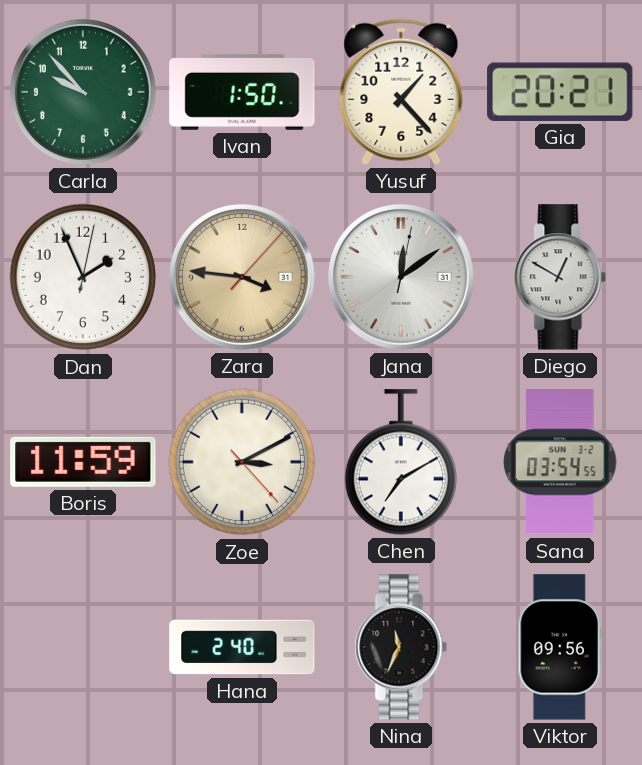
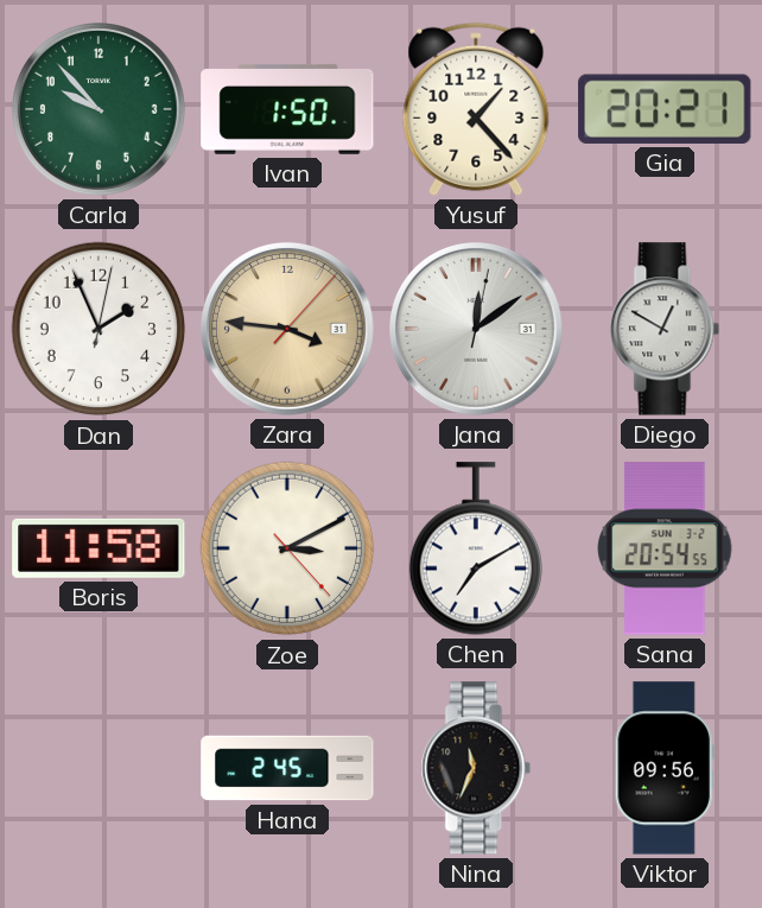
Boris: 11:59 -> 11:58
Sana: 03:54 -> 20:54
Hana: 2:40 -> 2:45
